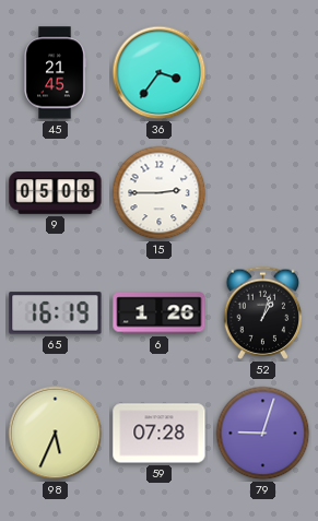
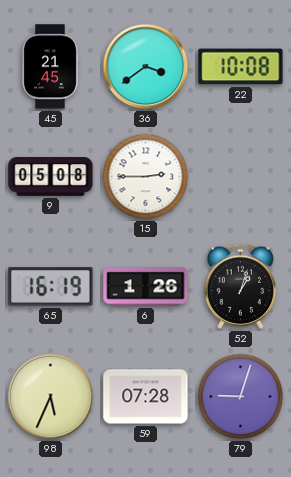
36: 3:36 -> 3:39
22: none -> 10:08
